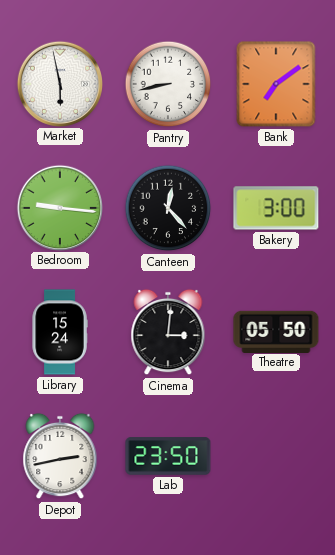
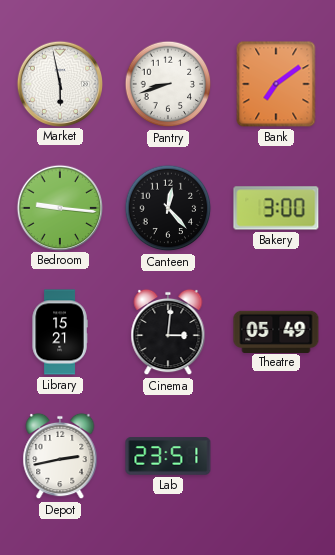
Pantry: 8:43 -> 8:42
Library: 15:24 -> 15:21
Theatre: 05:50 -> 05:49
Lab: 23:50 -> 23:51
